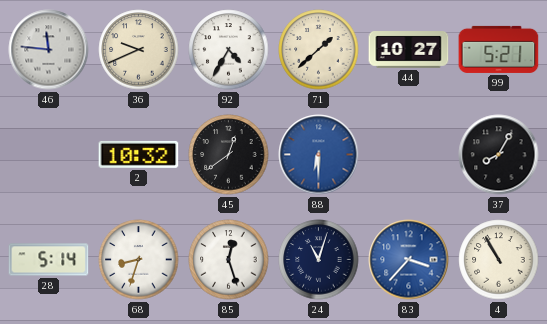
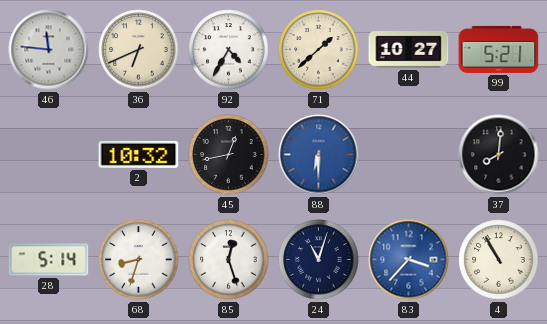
36: 9:41 -> 6:41
45: 12:39 -> 12:43
37: 8:05 -> 8:01
